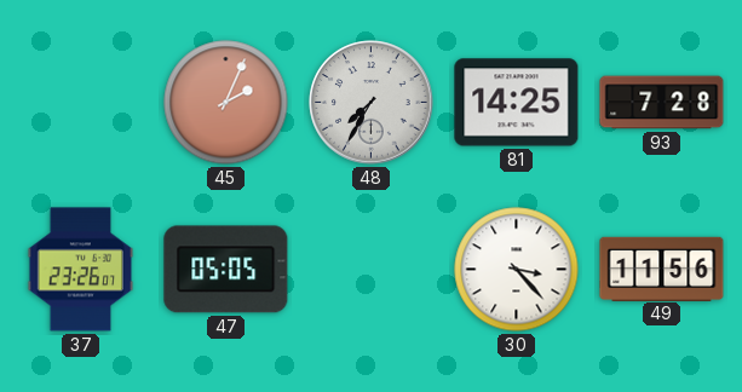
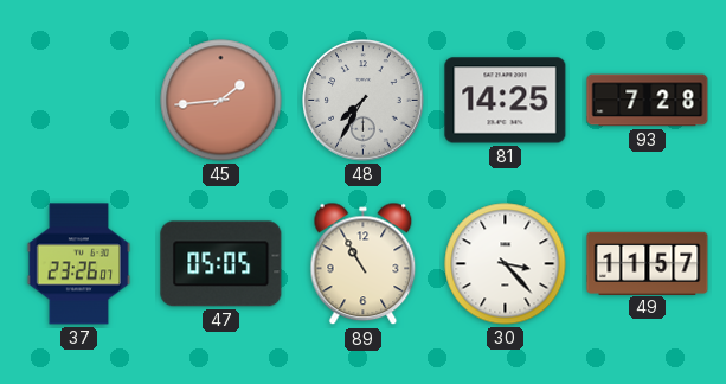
45: 2:04 -> 1:44
89: none -> 10:55
49: 11:56 -> 11:57
